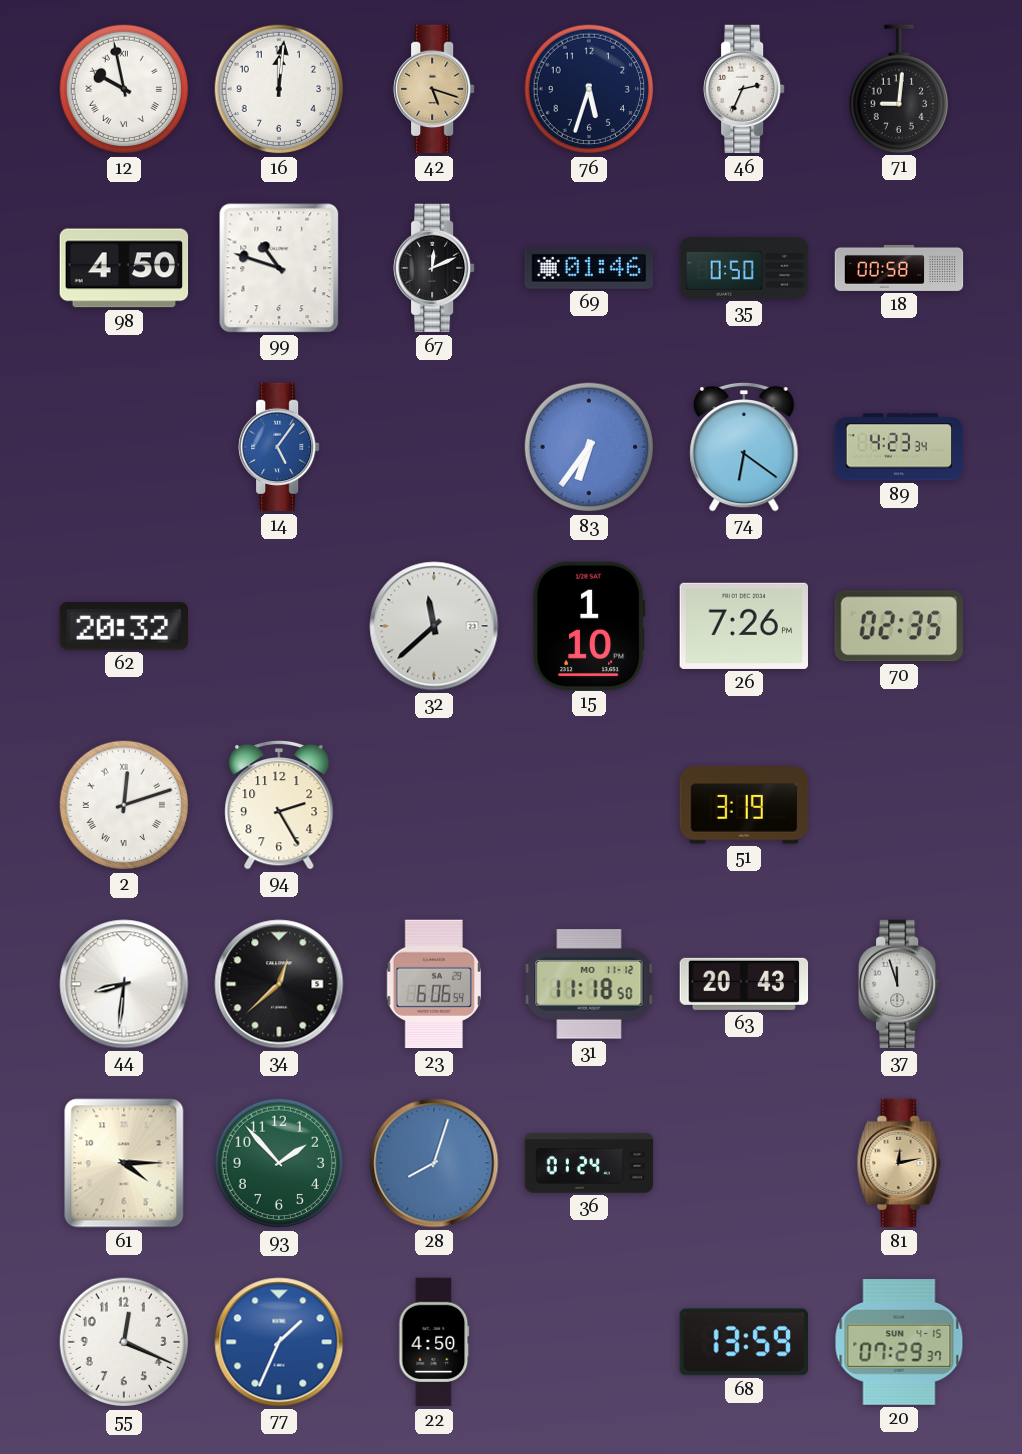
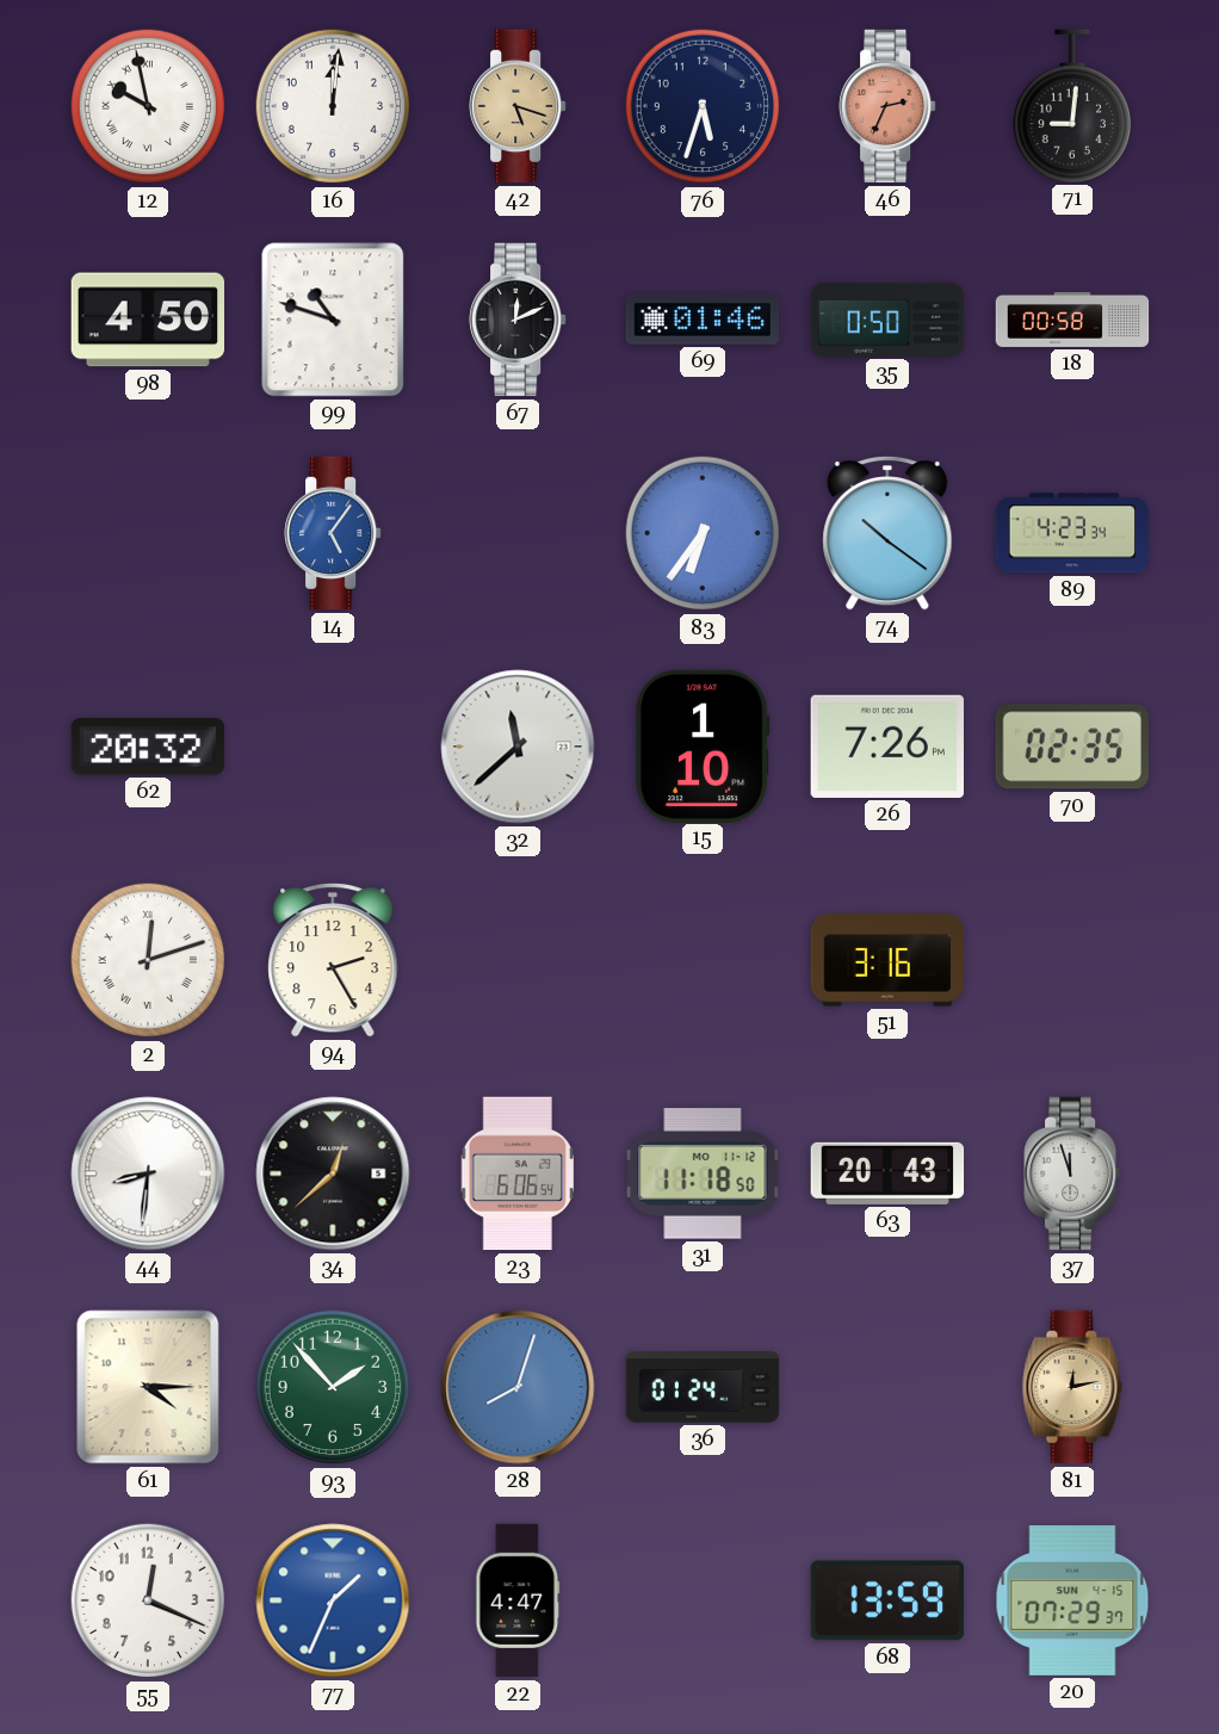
46 dial: white -> salmon
74: 6:21 -> 10:21
51: 3:19 -> 3:16
22: 4:50 -> 4:47
